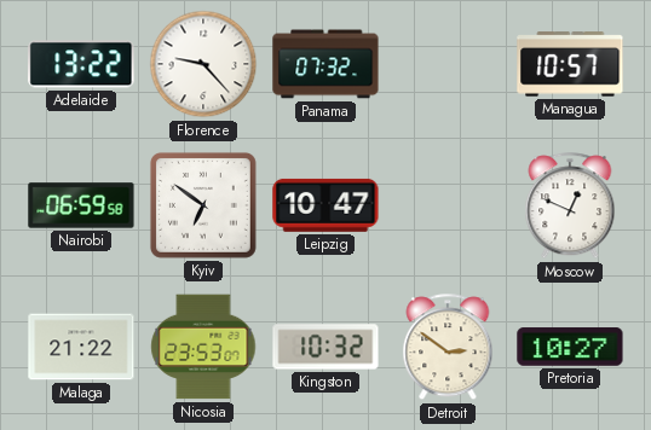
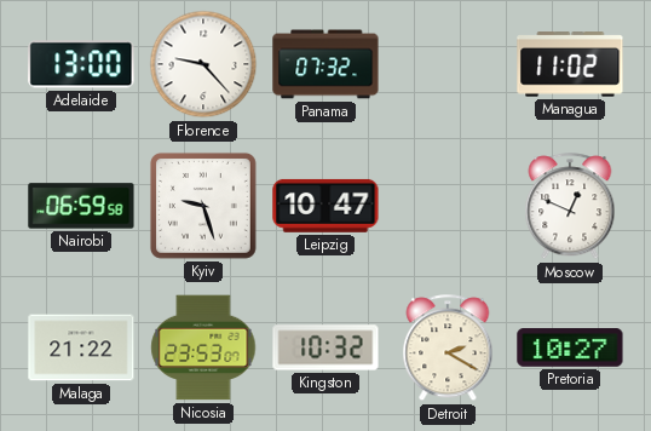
Adelaide: 13:22 -> 13:00
Managua: 10:57 -> 11:02
Kyiv: 6:51 -> 9:27
Detroit: 2:51 -> 2:20
